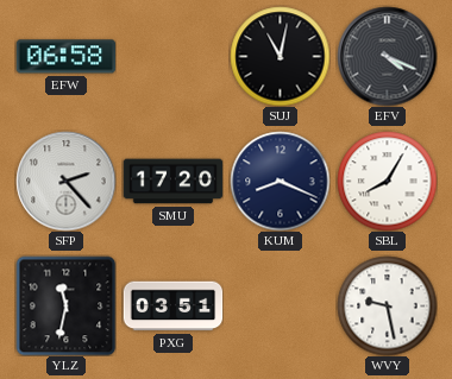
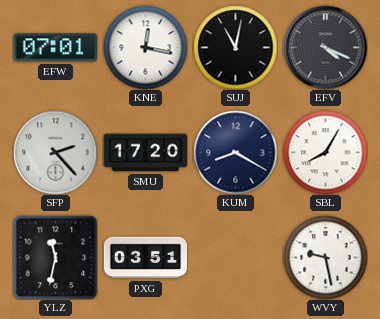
EFW: 06:58 -> 07:01
KNE: none -> 12:17
KUM: 8:19 -> 8:20
